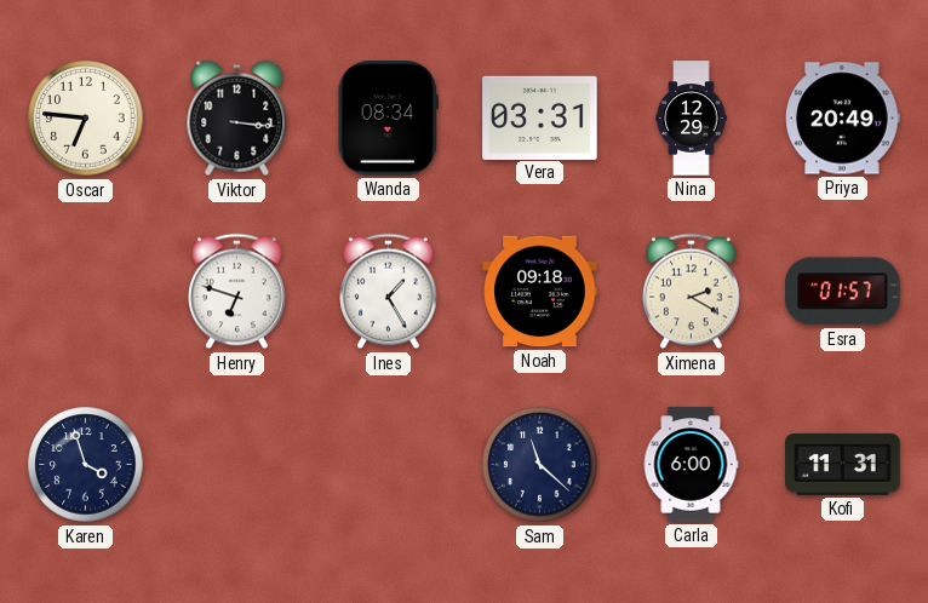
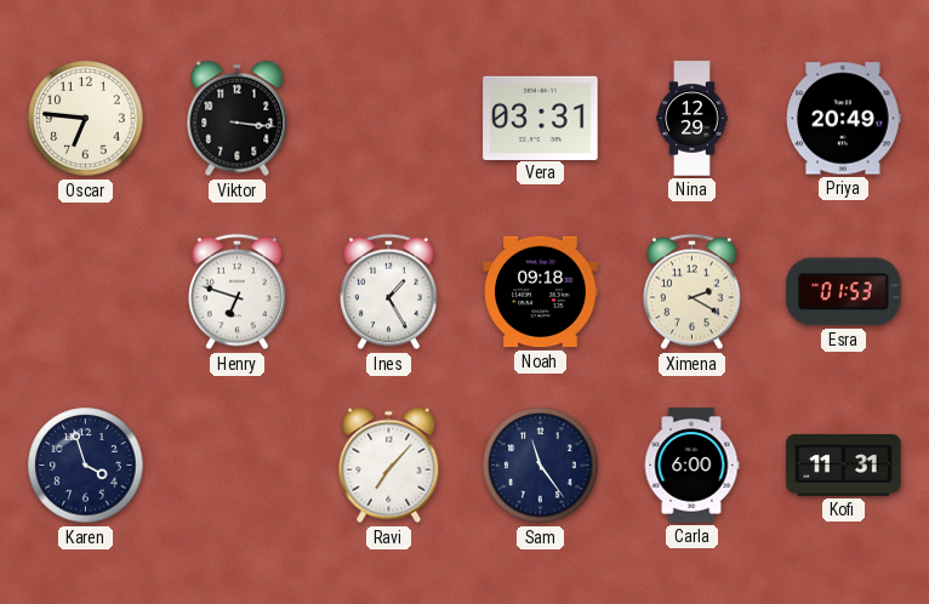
Wanda: 08:34 -> none
Esra: 01:57 -> 01:53
Ravi: none -> 7:07
Sam: 11:22 -> 11:24
